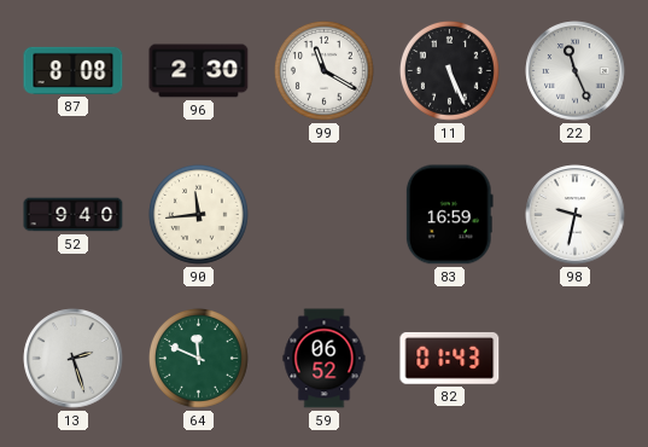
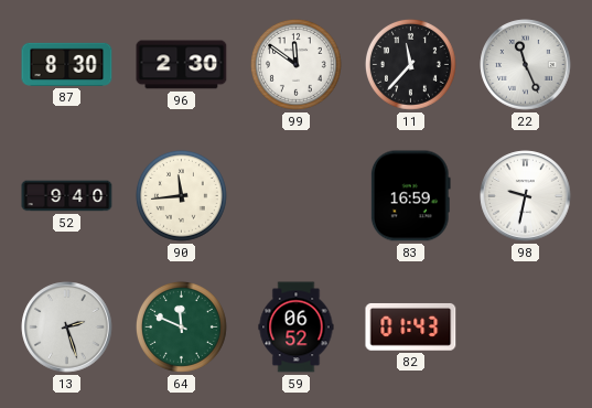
87: 8:08 -> 8:30
99: 11:20 -> 11:51
11: 5:26 -> 11:37
